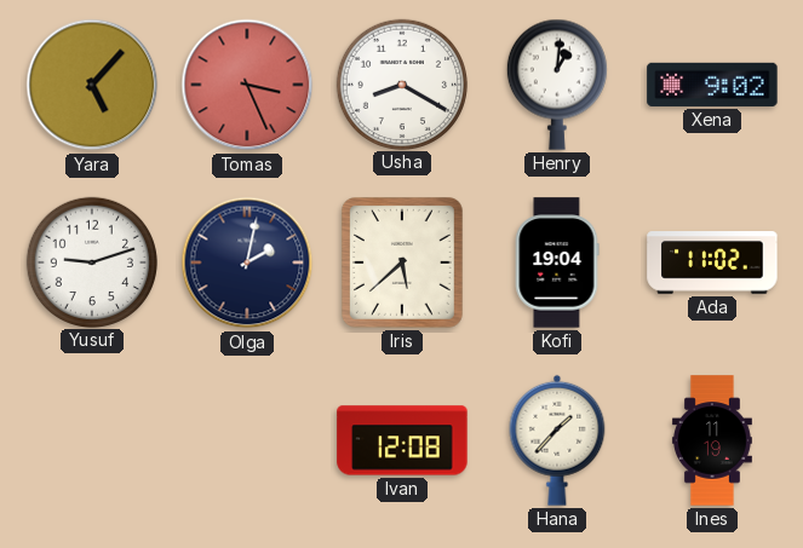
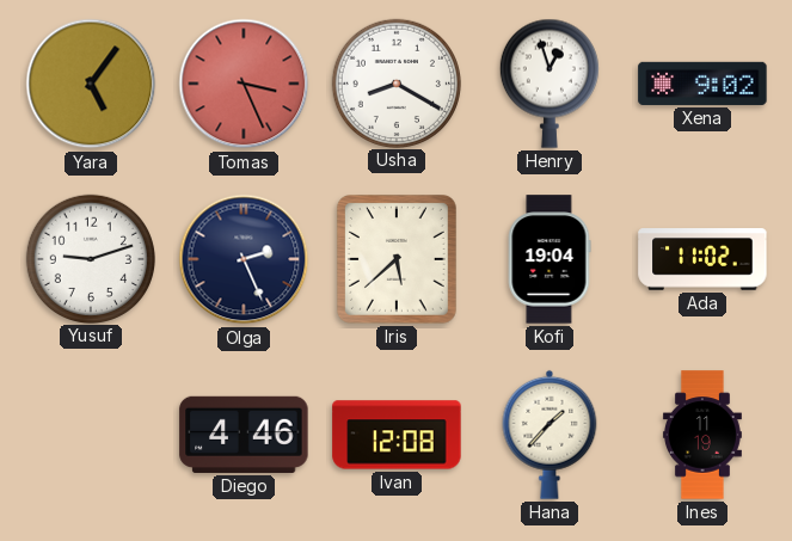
Yara: 5:07 -> 5:06
Henry: 1:01 -> 12:57
Olga: 2:02 -> 2:26
Diego: none -> 4:46
